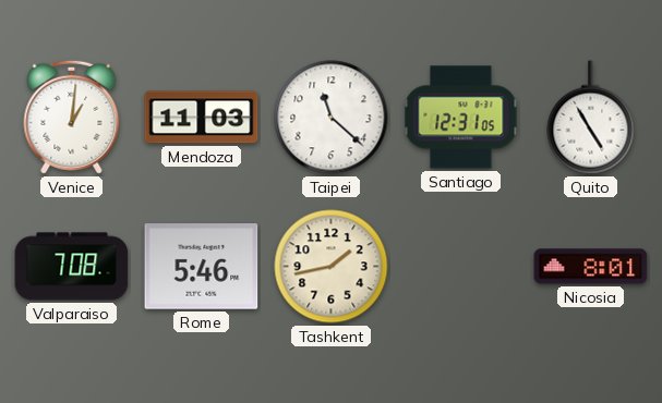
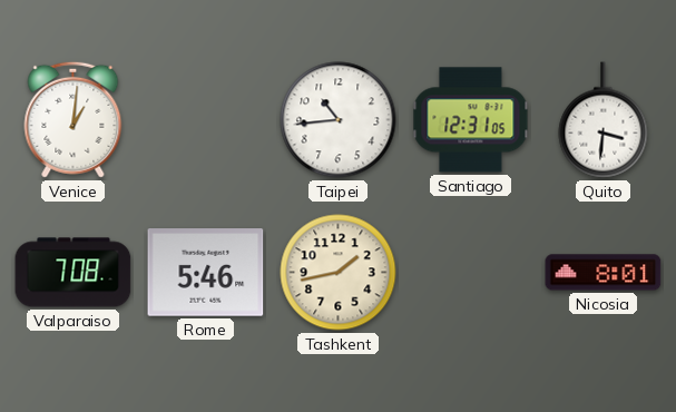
Mendoza: 11:03 -> none
Taipei: 11:22 -> 10:44
Quito: 4:55 -> 3:31
